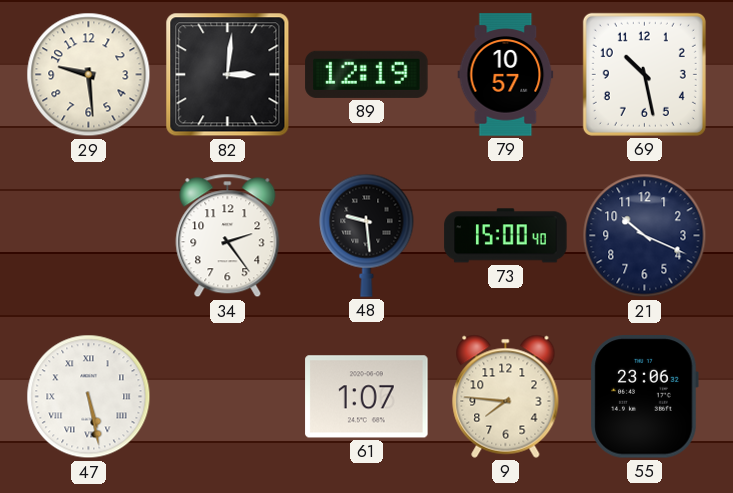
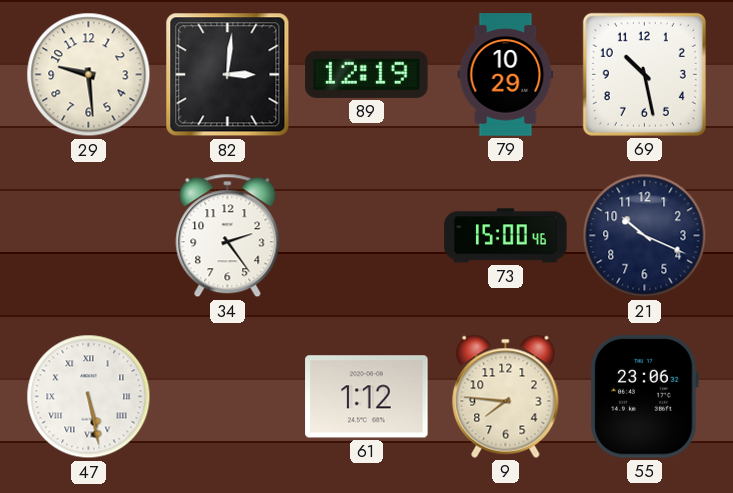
79: 10:57 -> 10:29
48: 9:29 -> none
73: 15:00:40 -> 15:00:46
61: 1:07 -> 1:12
